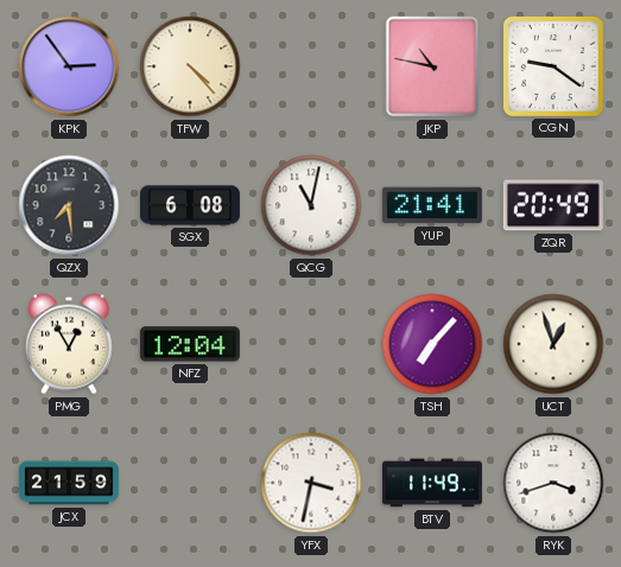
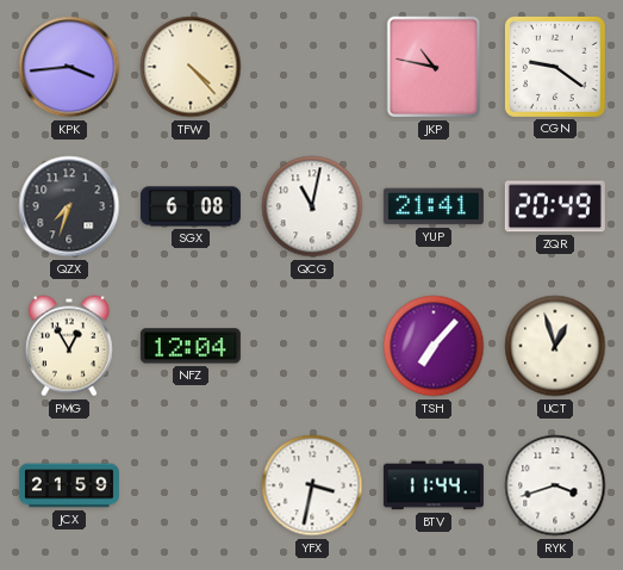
KPK: 2:54 -> 3:44
QZX: 7:29 -> 7:33
BTV: 11:49 -> 11:44
